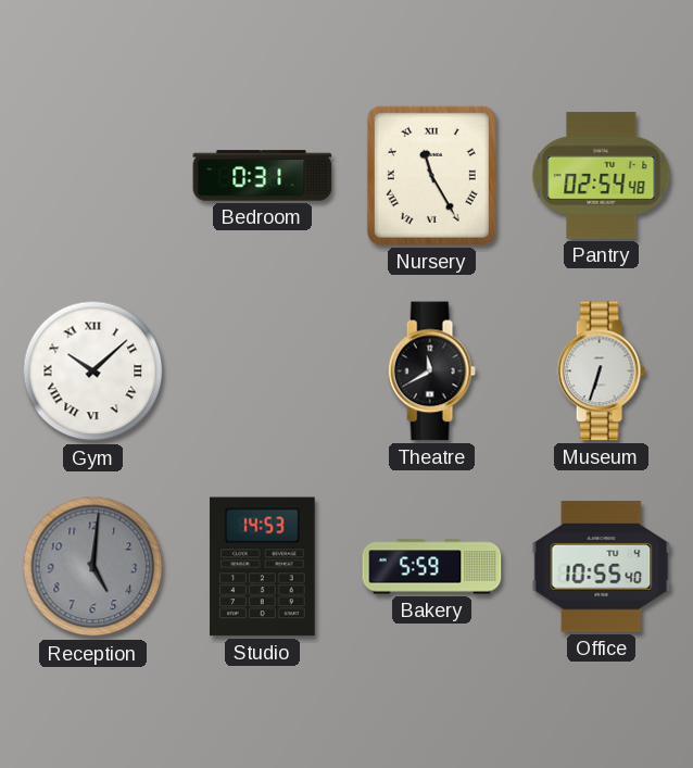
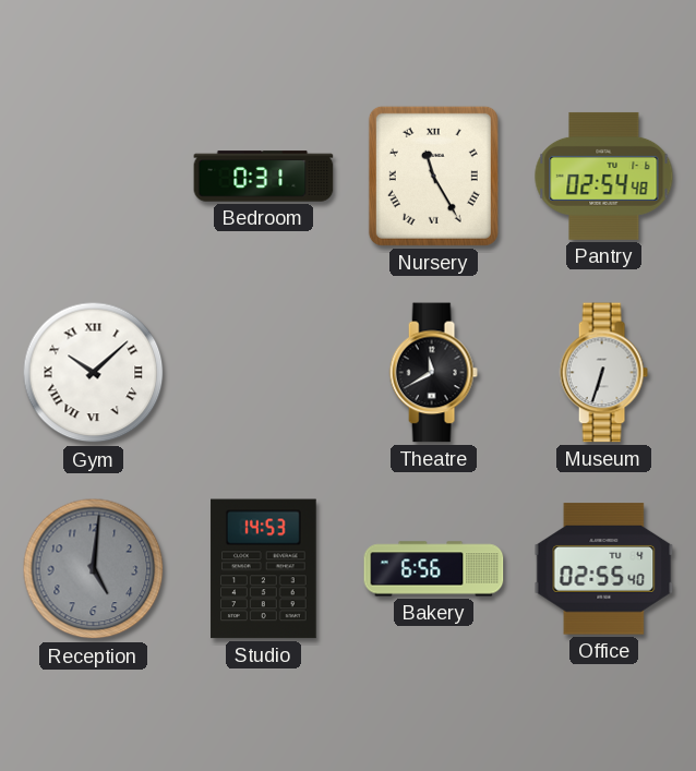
Bakery: 5:59 -> 6:56
Office: 10:55 -> 02:55
